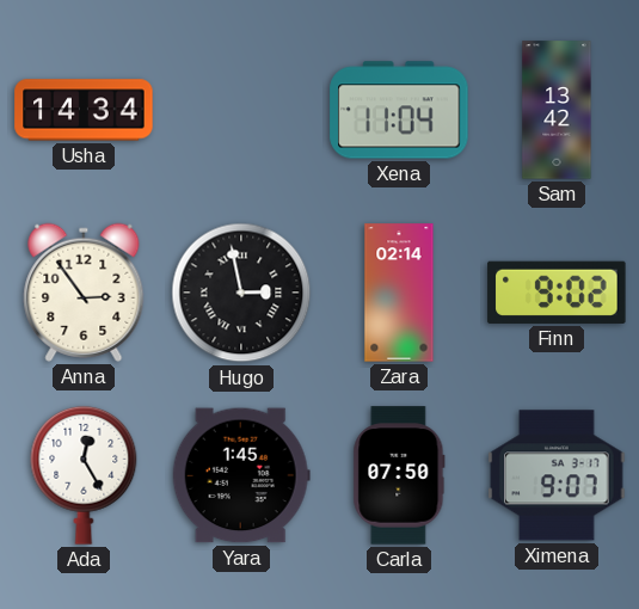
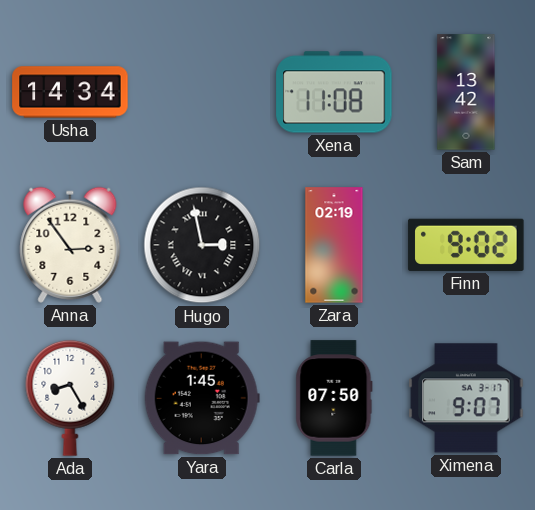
Xena: 11:04 -> 11:08
Zara: 02:14 -> 02:19
Ada: 12:25 -> 8:25
